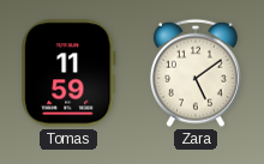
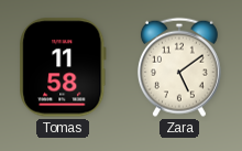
Tomas: 11:59 -> 11:58
